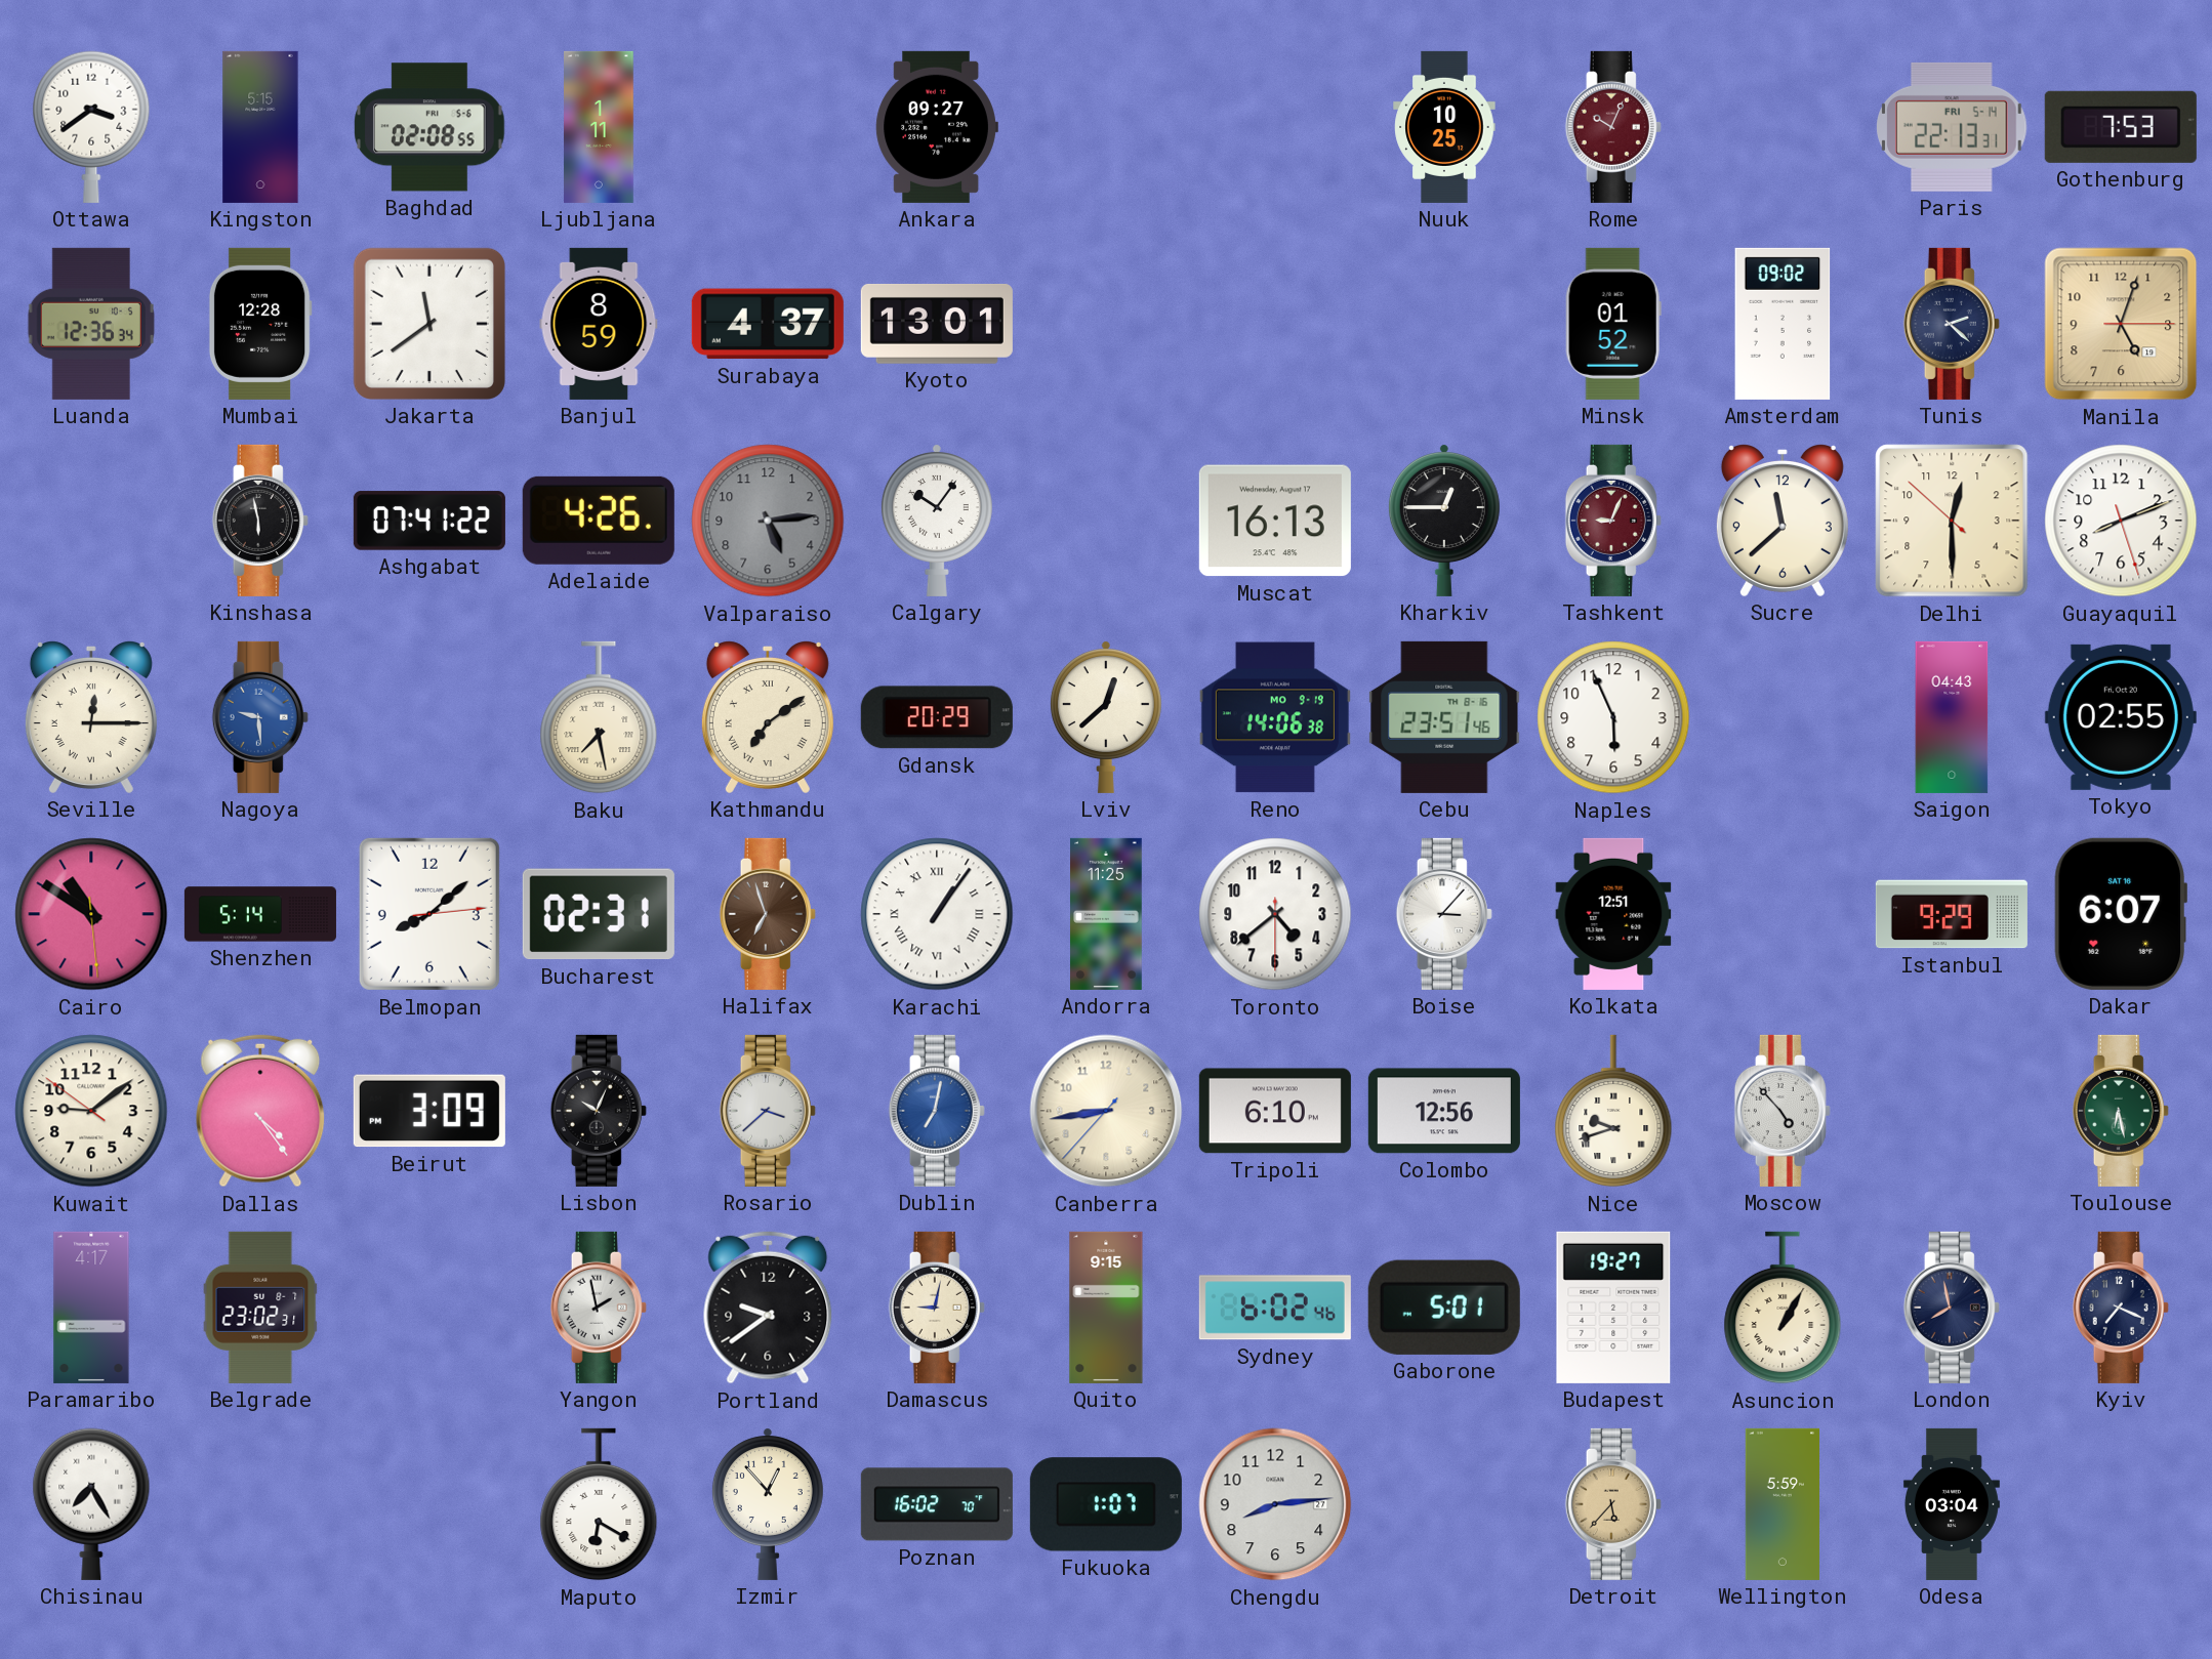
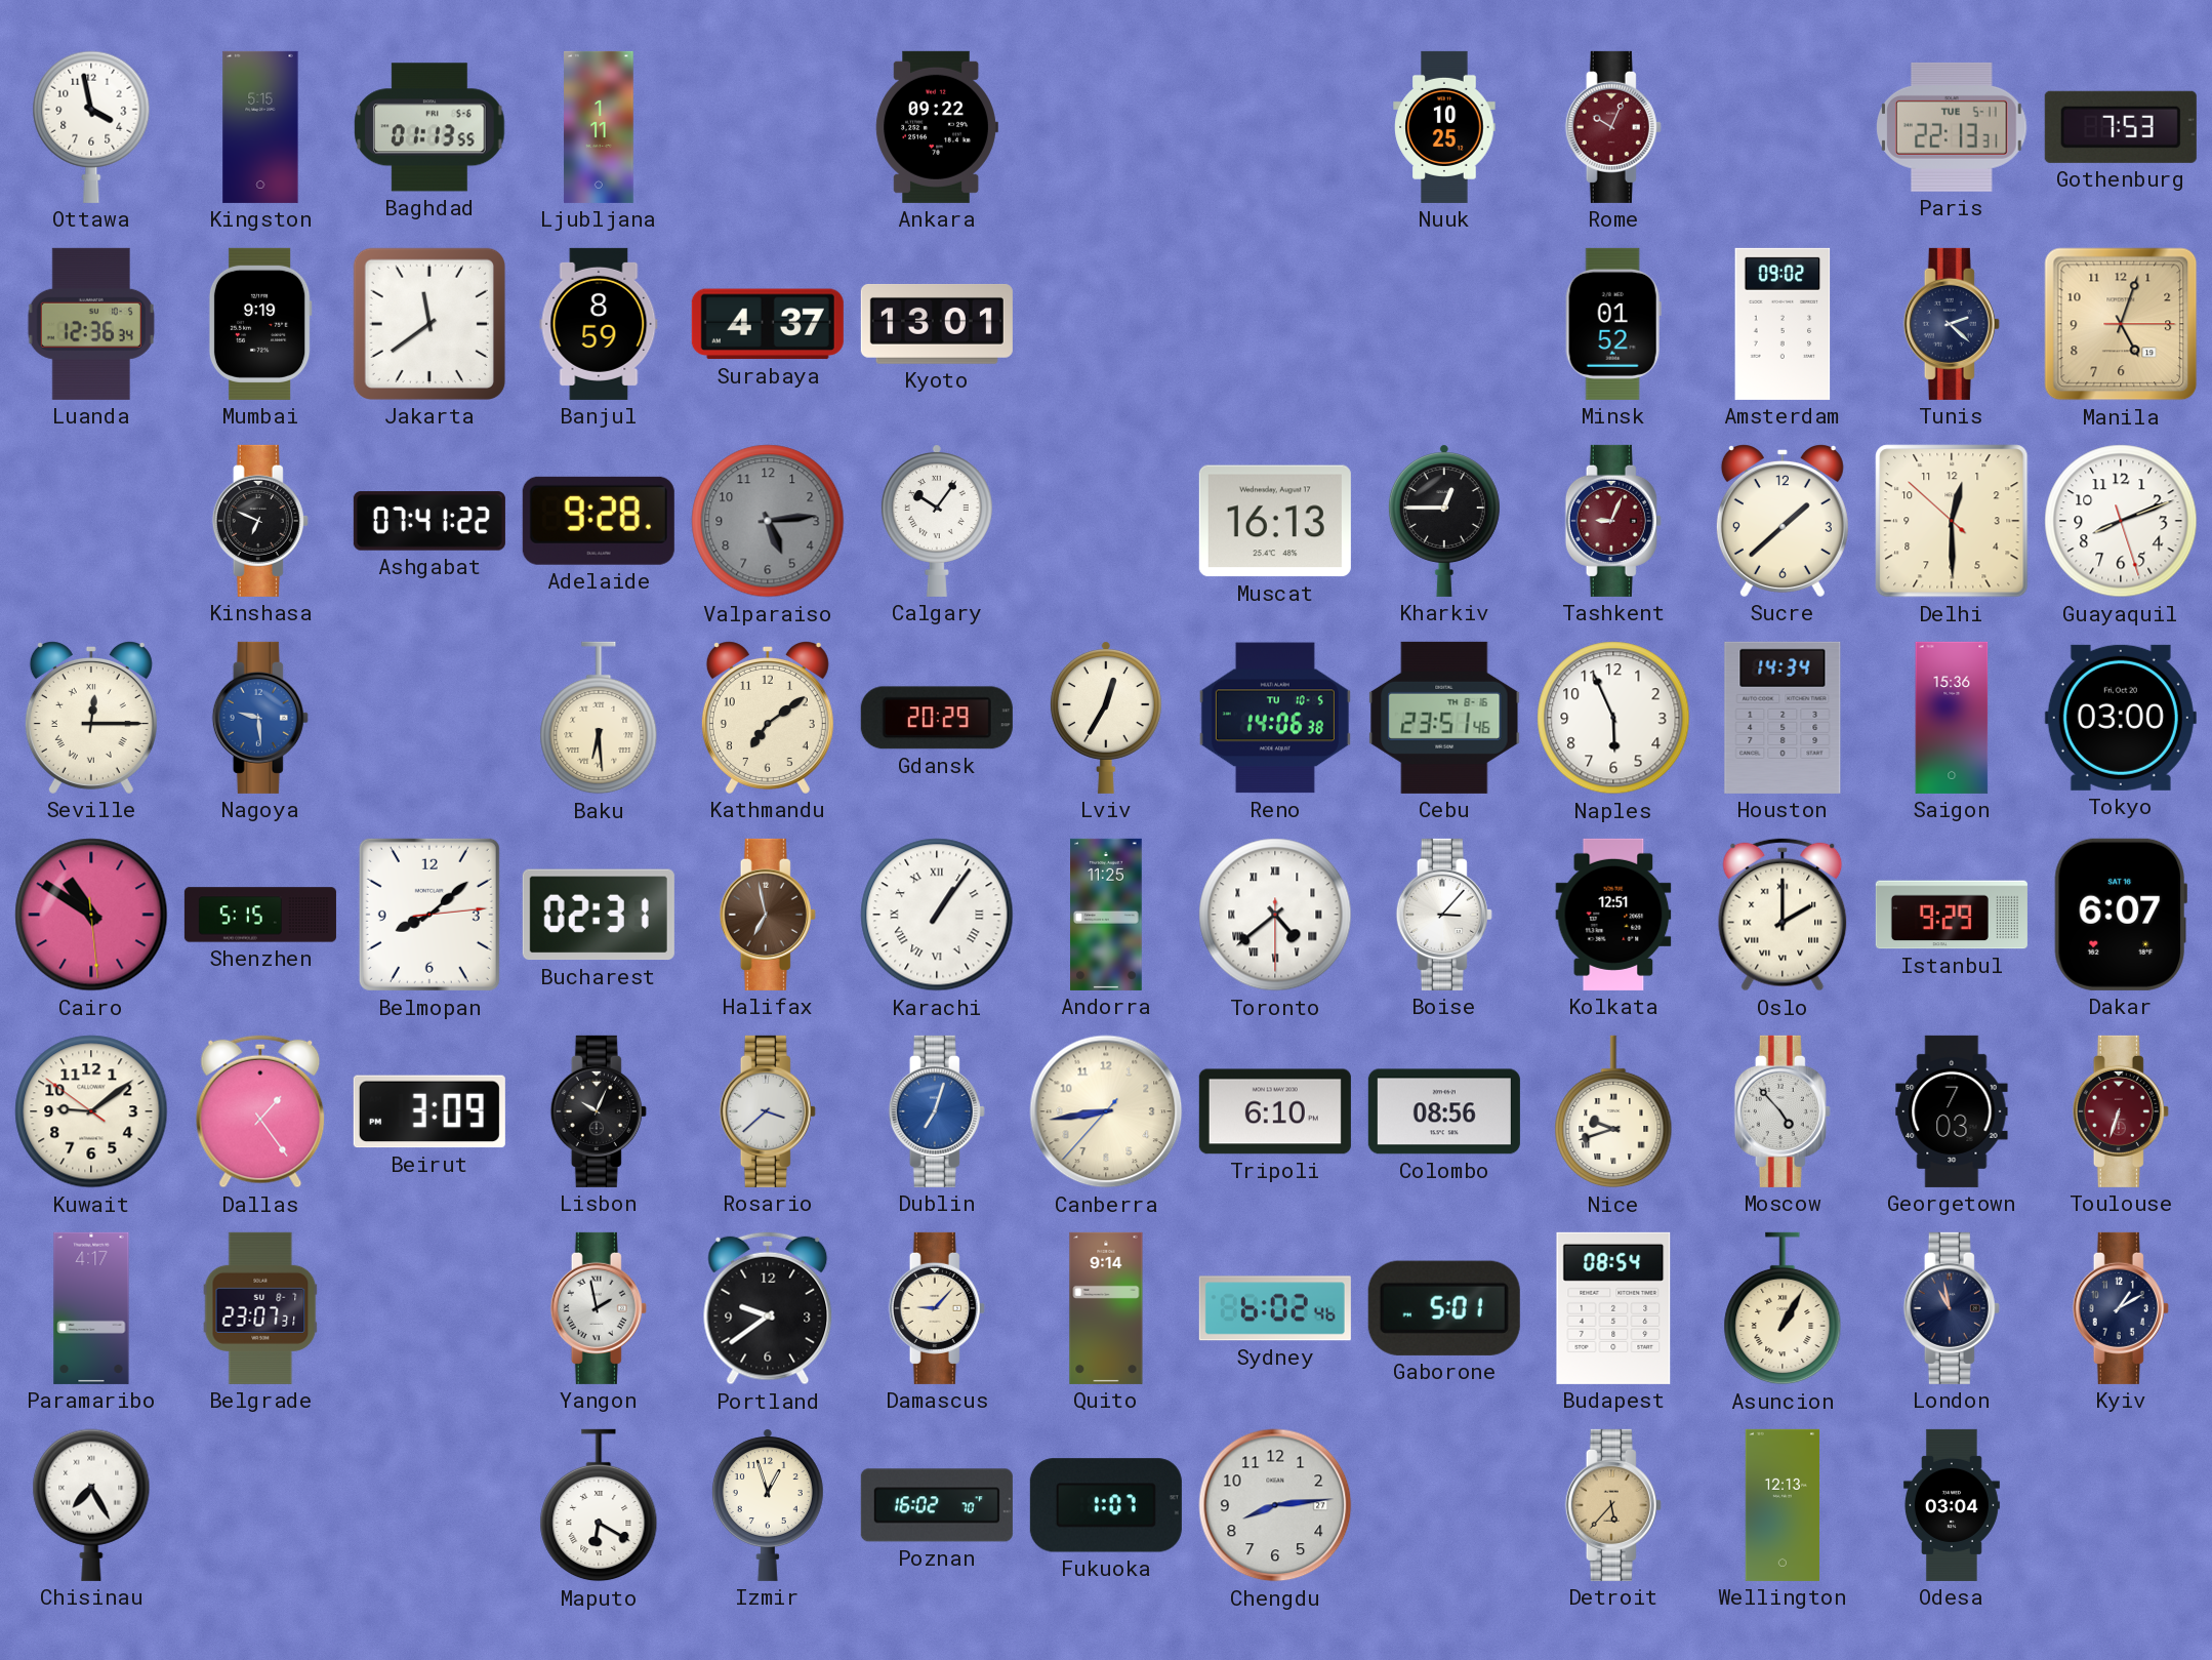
Ottawa: 3:39 -> 3:58
Baghdad: 02:08 -> 01:13
Ankara: 09:27 -> 09:22
Paris date: FRI 5-14 -> TUE 5-11
Mumbai: 12:28 -> 9:19
Kinshasa: 5:58 -> 6:49
Adelaide: 4:26 -> 9:28
Sucre: 11:38 -> 1:38
Baku: 7:28 -> 6:29
Kathmandu numerals: Roman -> Arabic
Lviv: 12:38 -> 12:35
Reno date: MO 9-19 -> TU 10-5
Houston: none -> 14:34
Saigon: 04:43 -> 15:36
Tokyo: 02:55 -> 03:00
Shenzhen: 5:14 -> 5:15
Halifax: 6:57 -> 6:58
Toronto numerals: Arabic -> Roman
Oslo: none -> 2:00
Dallas: 4:24 -> 1:24
Dublin: 7:02 -> 7:03
Colombo: 12:56 -> 08:56
Georgetown: none -> 7:03
Toulouse: 6:28 -> 6:33
Toulouse dial: green -> burgundy
Belgrade: 23:02 -> 23:07
Damascus: 9:02 -> 9:07
Quito: 9:15 -> 9:14
Budapest: 19:27 -> 08:54
London: 7:58 -> 10:58
Kyiv: 7:19 -> 1:10
Izmir: 12:53 -> 12:57
Wellington: 5:59 -> 12:13
